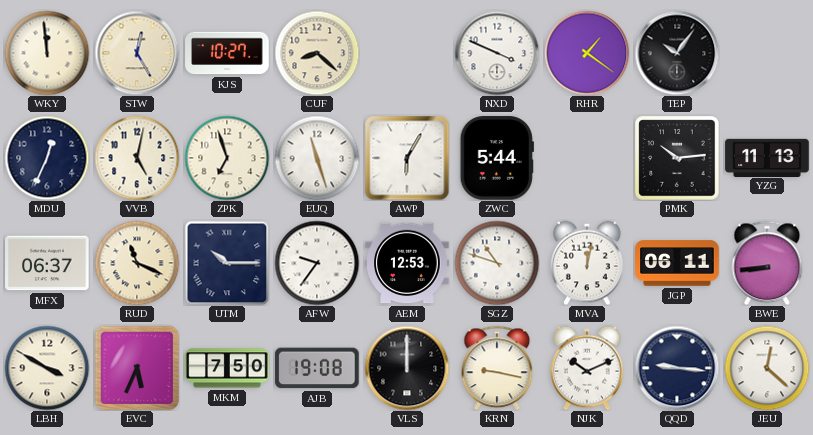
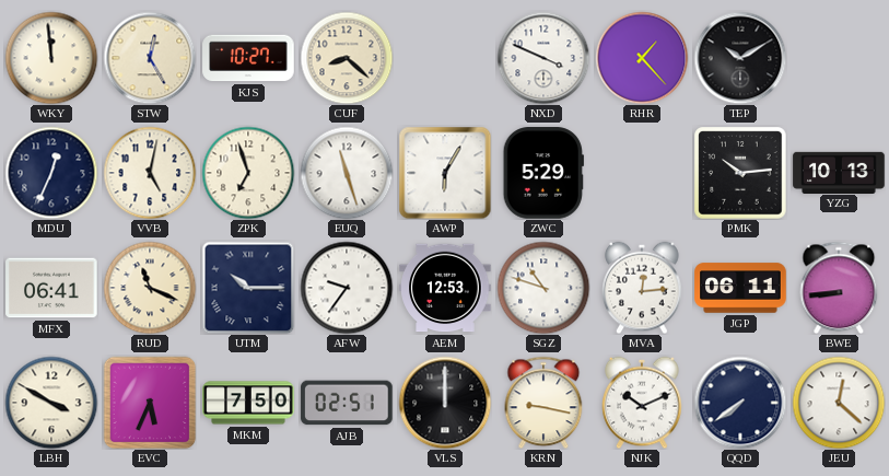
RHR: 1:21 -> 1:23
TEP: 10:06 -> 10:10
ZWC: 5:44 -> 5:29
YZG: 11:13 -> 10:13
MFX: 06:37 -> 06:41
MVA: 12:02 -> 12:14
AJB: 19:08 -> 02:51
QQD: 9:16 -> 7:39
